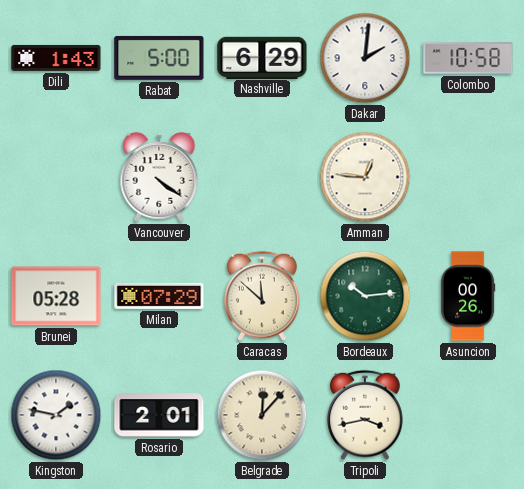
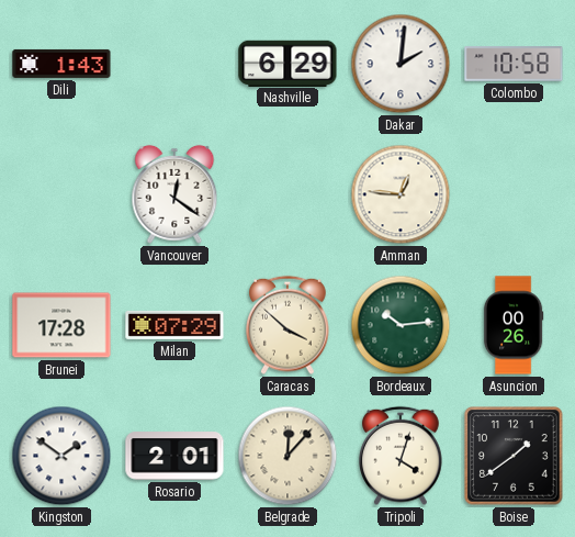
Rabat: 5:00 -> none
Vancouver: 4:21 -> 12:21
Brunei: 05:28 -> 17:28
Caracas: 11:52 -> 3:52
Kingston: 1:47 -> 1:51
Tripoli: 3:43 -> 4:03
Boise: none -> 1:39
